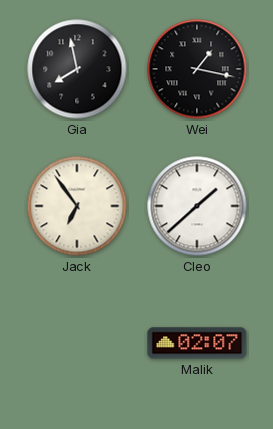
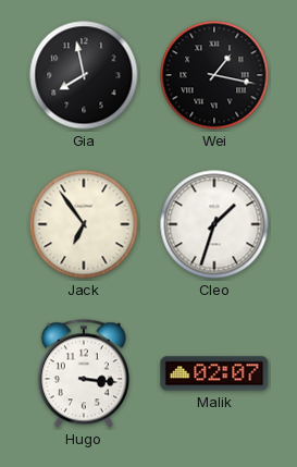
Cleo: 1:38 -> 1:33
Hugo: none -> 3:16
